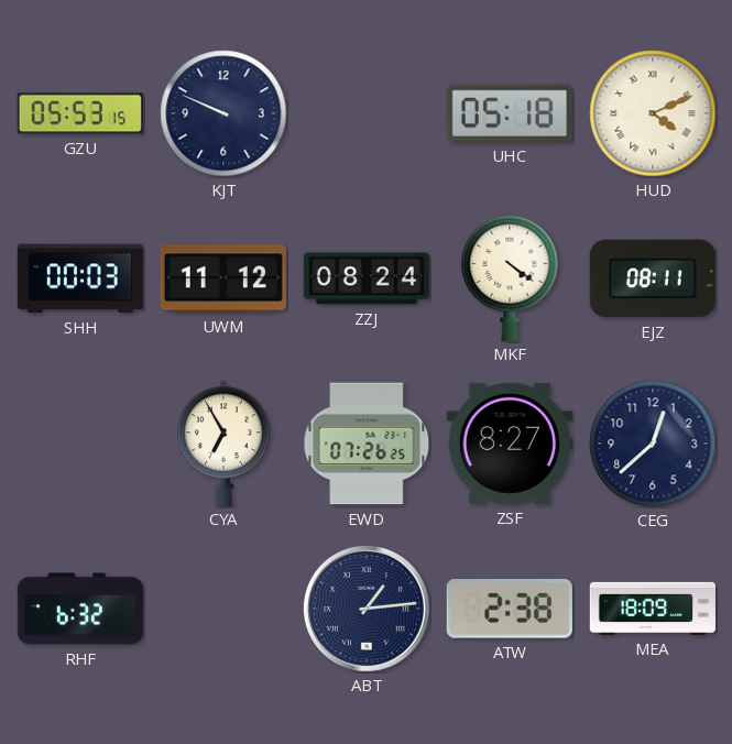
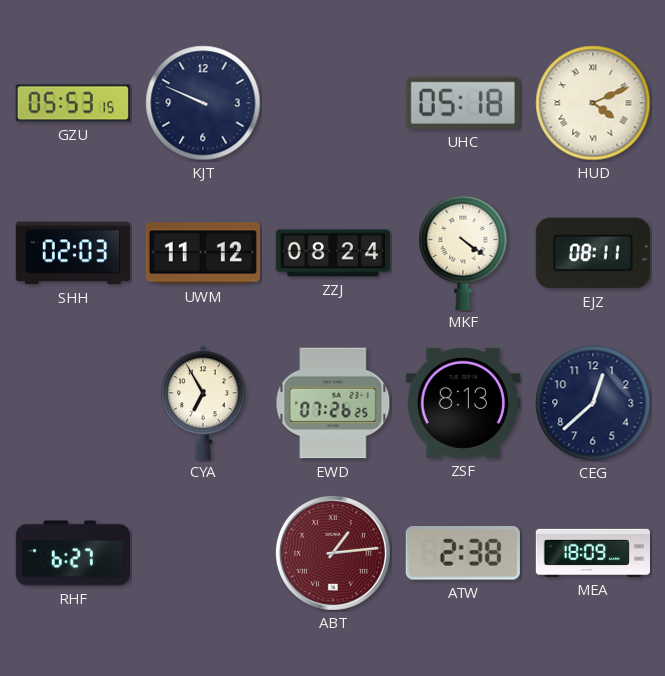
SHH: 00:03 -> 02:03
ZSF: 8:27 -> 8:13
RHF: 6:32 -> 6:27
ABT dial: navy -> burgundy
